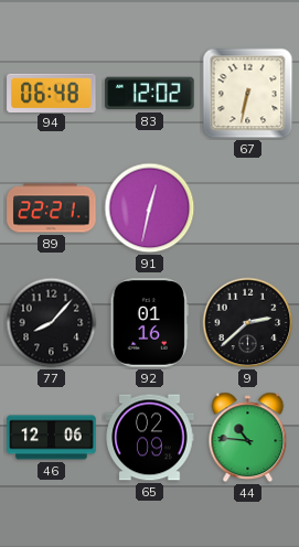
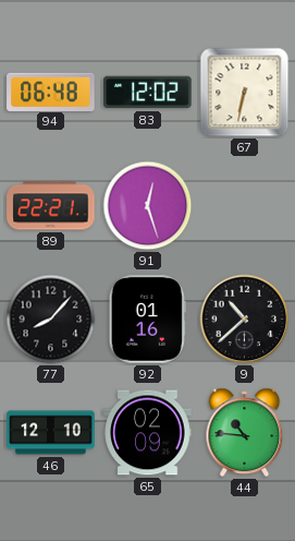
91: 12:32 -> 12:27
9: 2:38 -> 10:38
46: 12:06 -> 12:10
